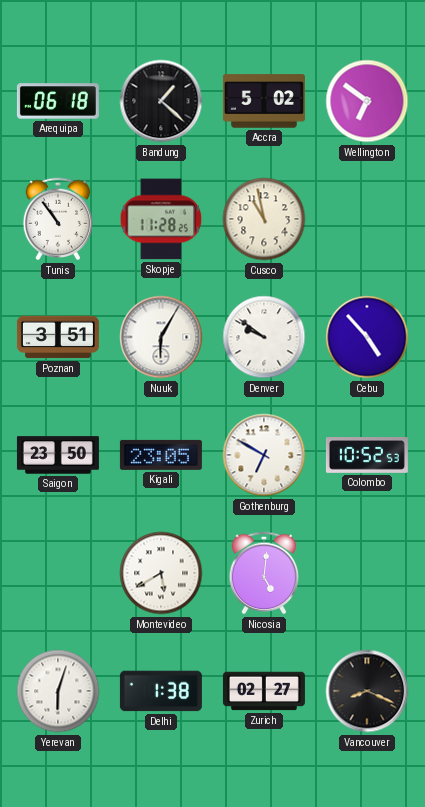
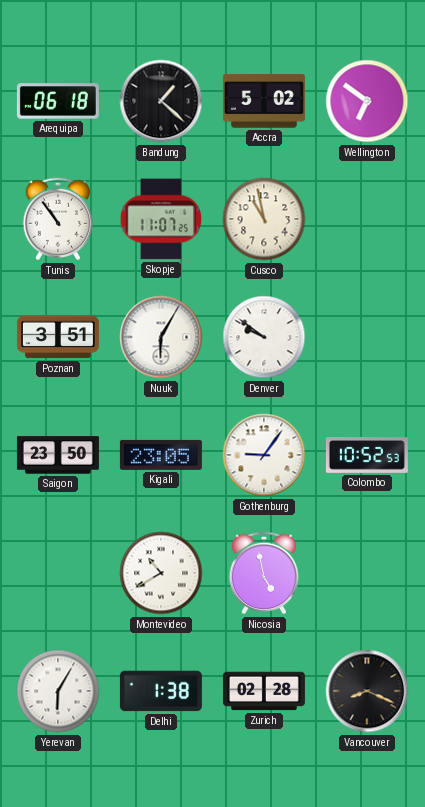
Skopje: 11:28 -> 11:07
Cebu: 4:53 -> none
Gothenburg: 6:50 -> 9:06
Montevideo: 5:40 -> 10:40
Nicosia: 5:01 -> 4:58
Yerevan: 6:03 -> 6:05
Zurich: 02:27 -> 02:28
